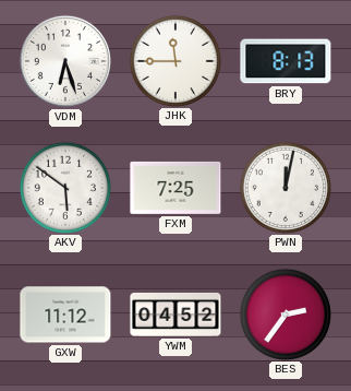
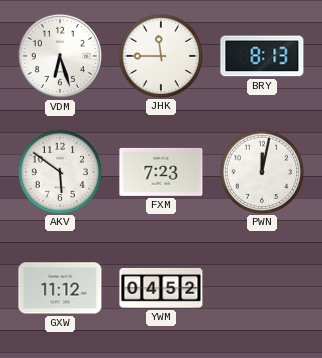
FXM: 7:25 -> 7:23
BES: 2:36 -> none
